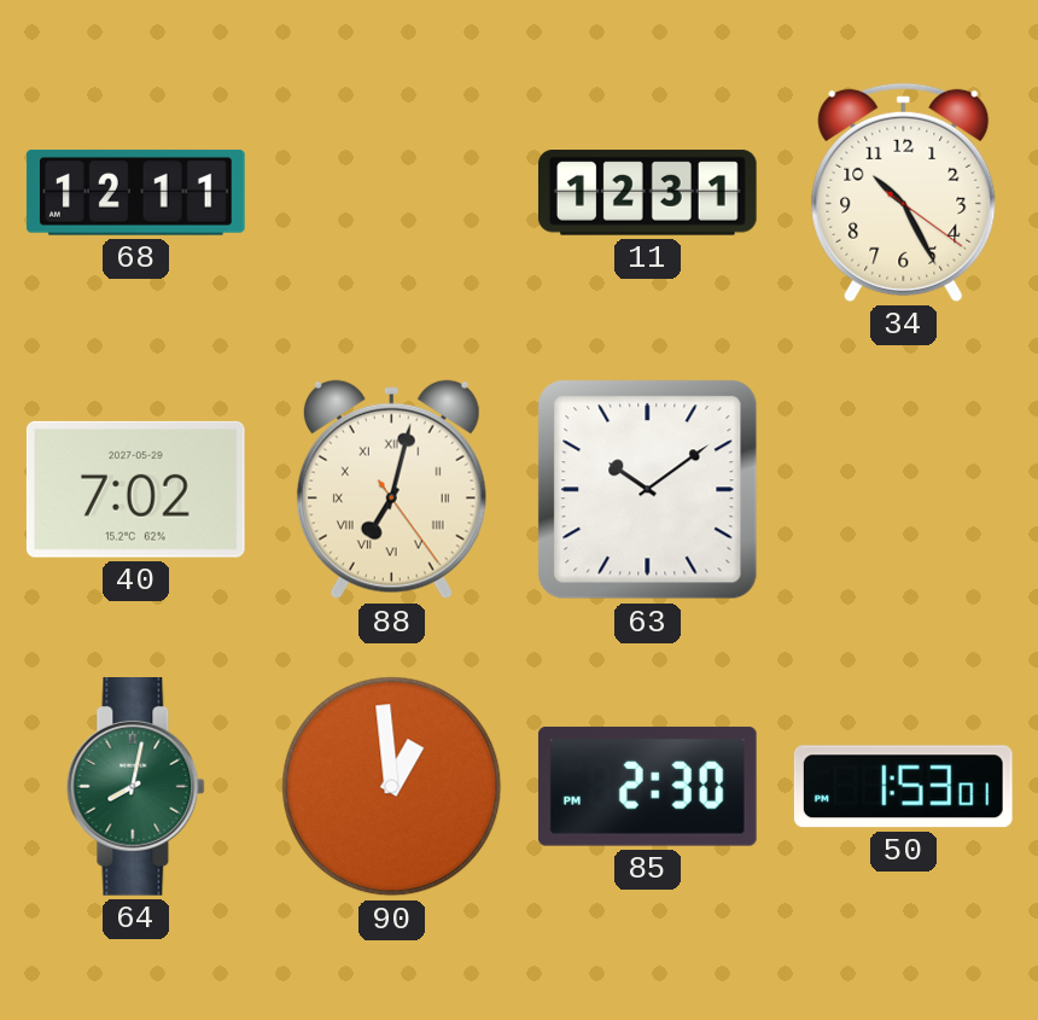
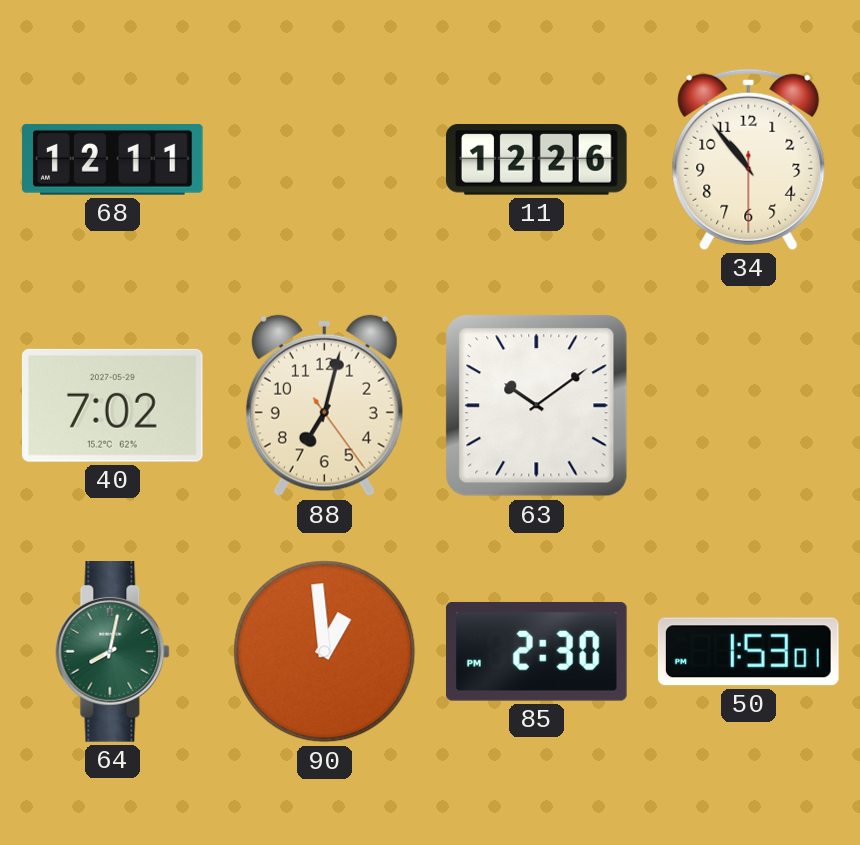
11: 12:31 -> 12:26
34: 10:25 -> 10:53
88 numerals: Roman -> Arabic
